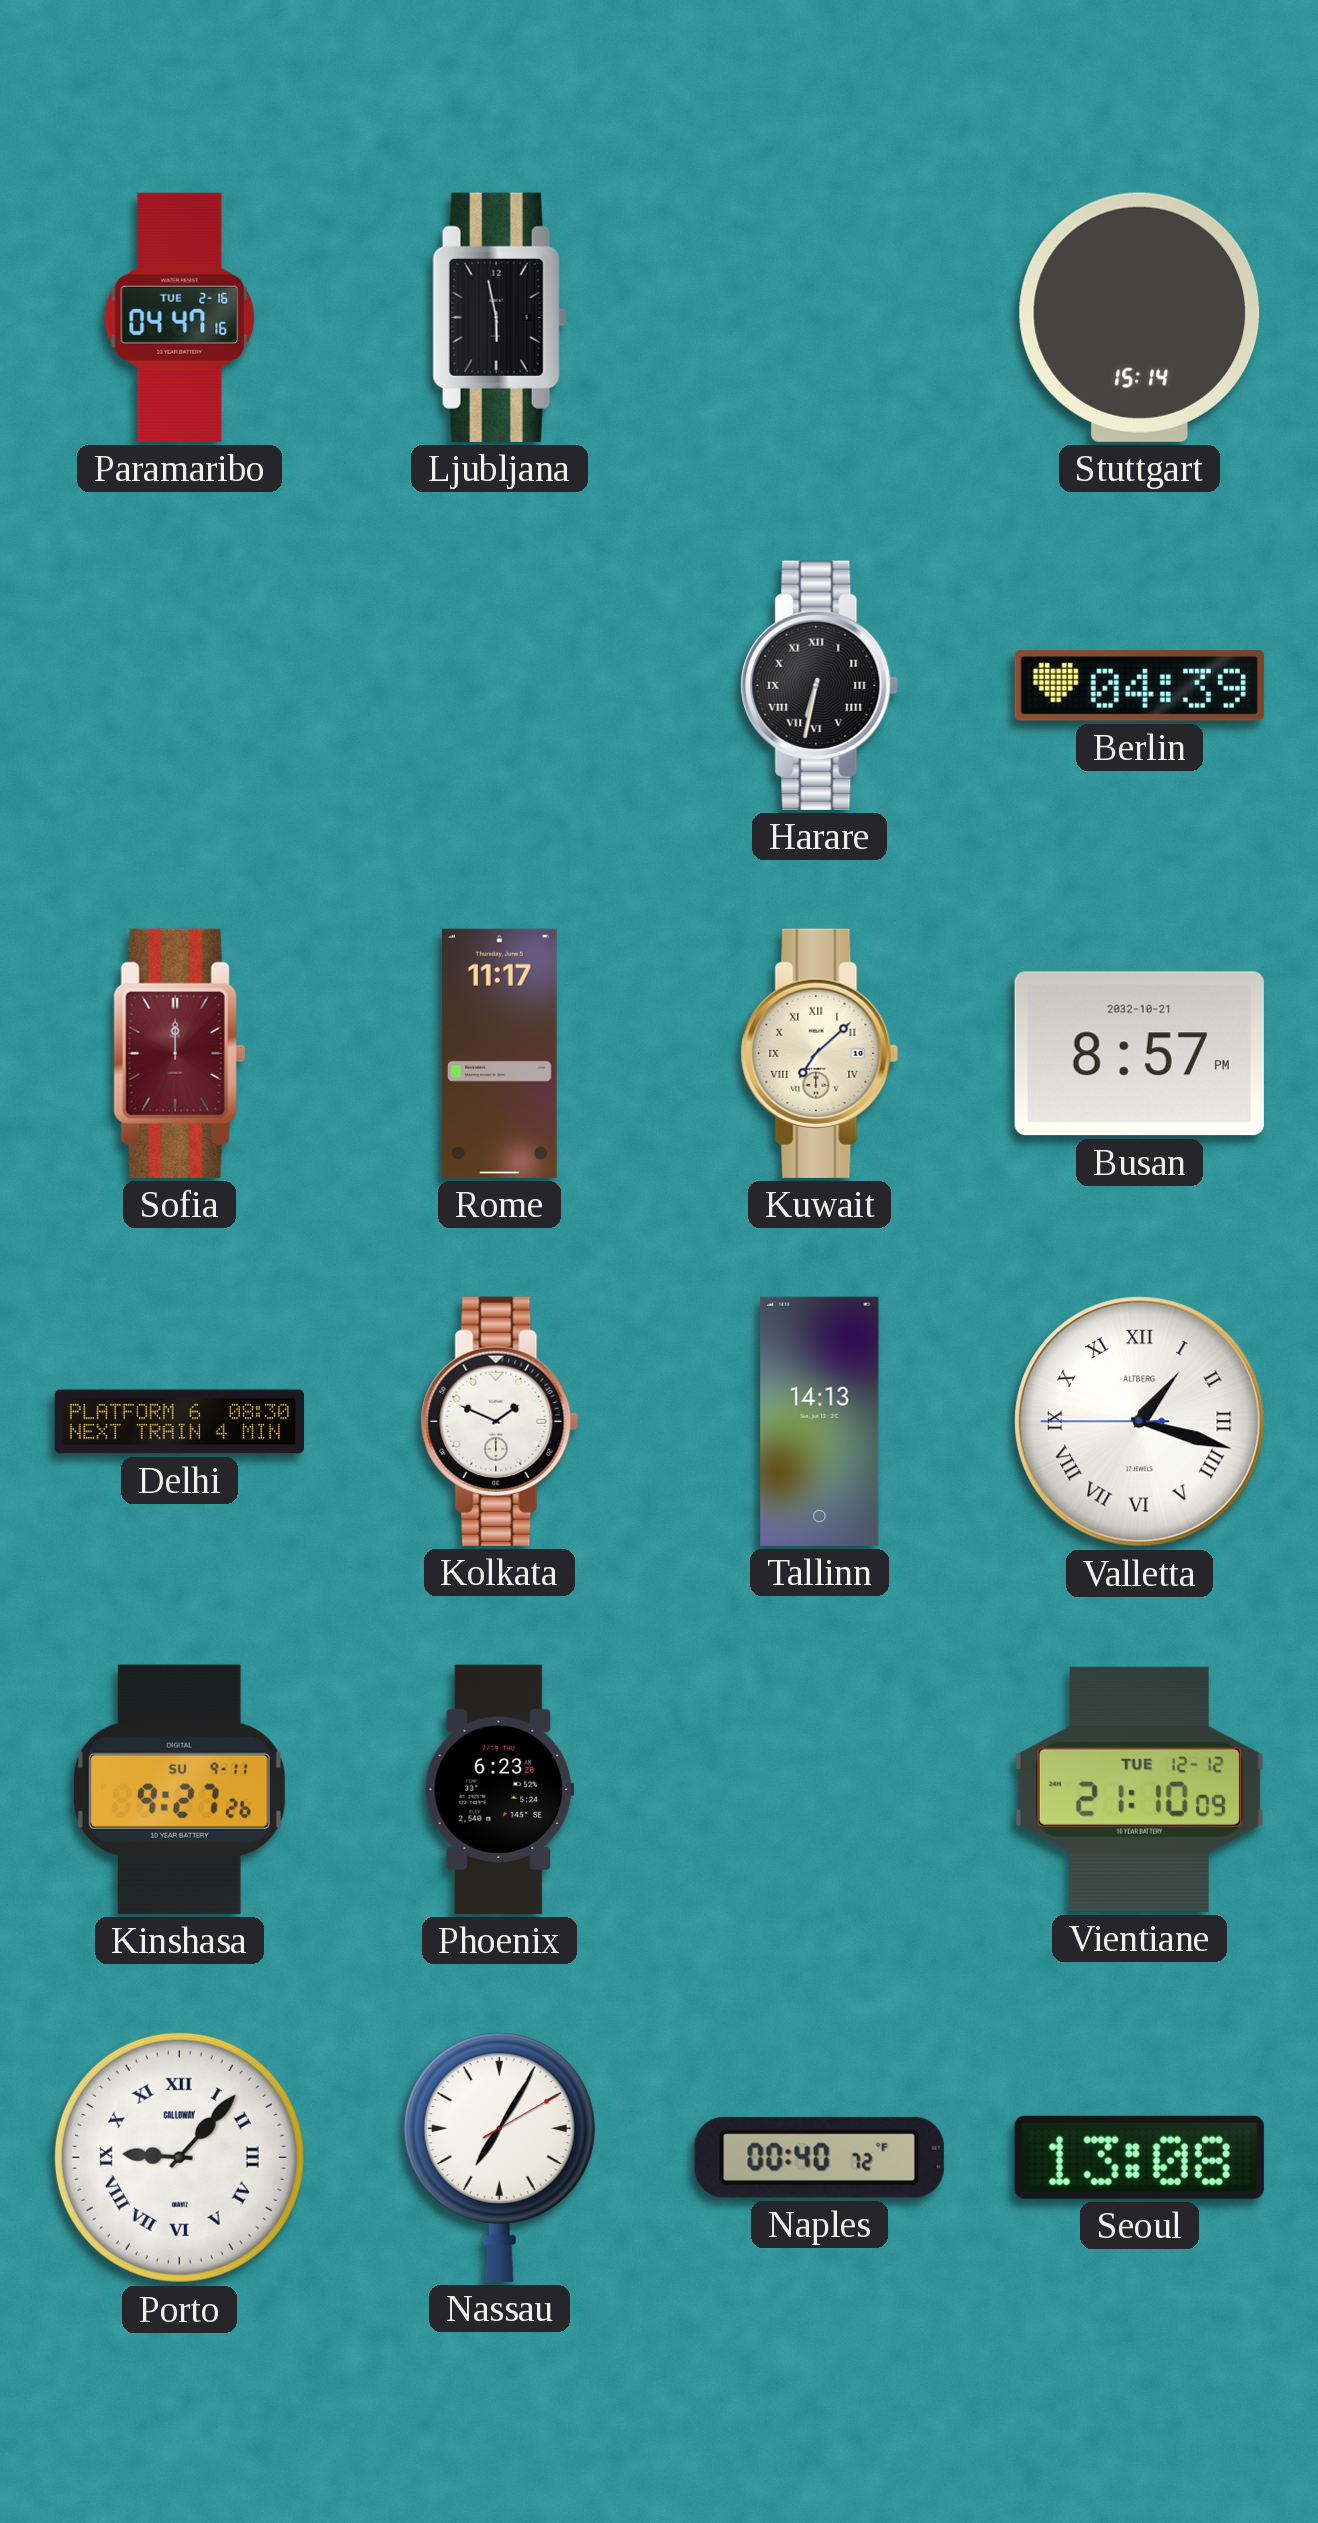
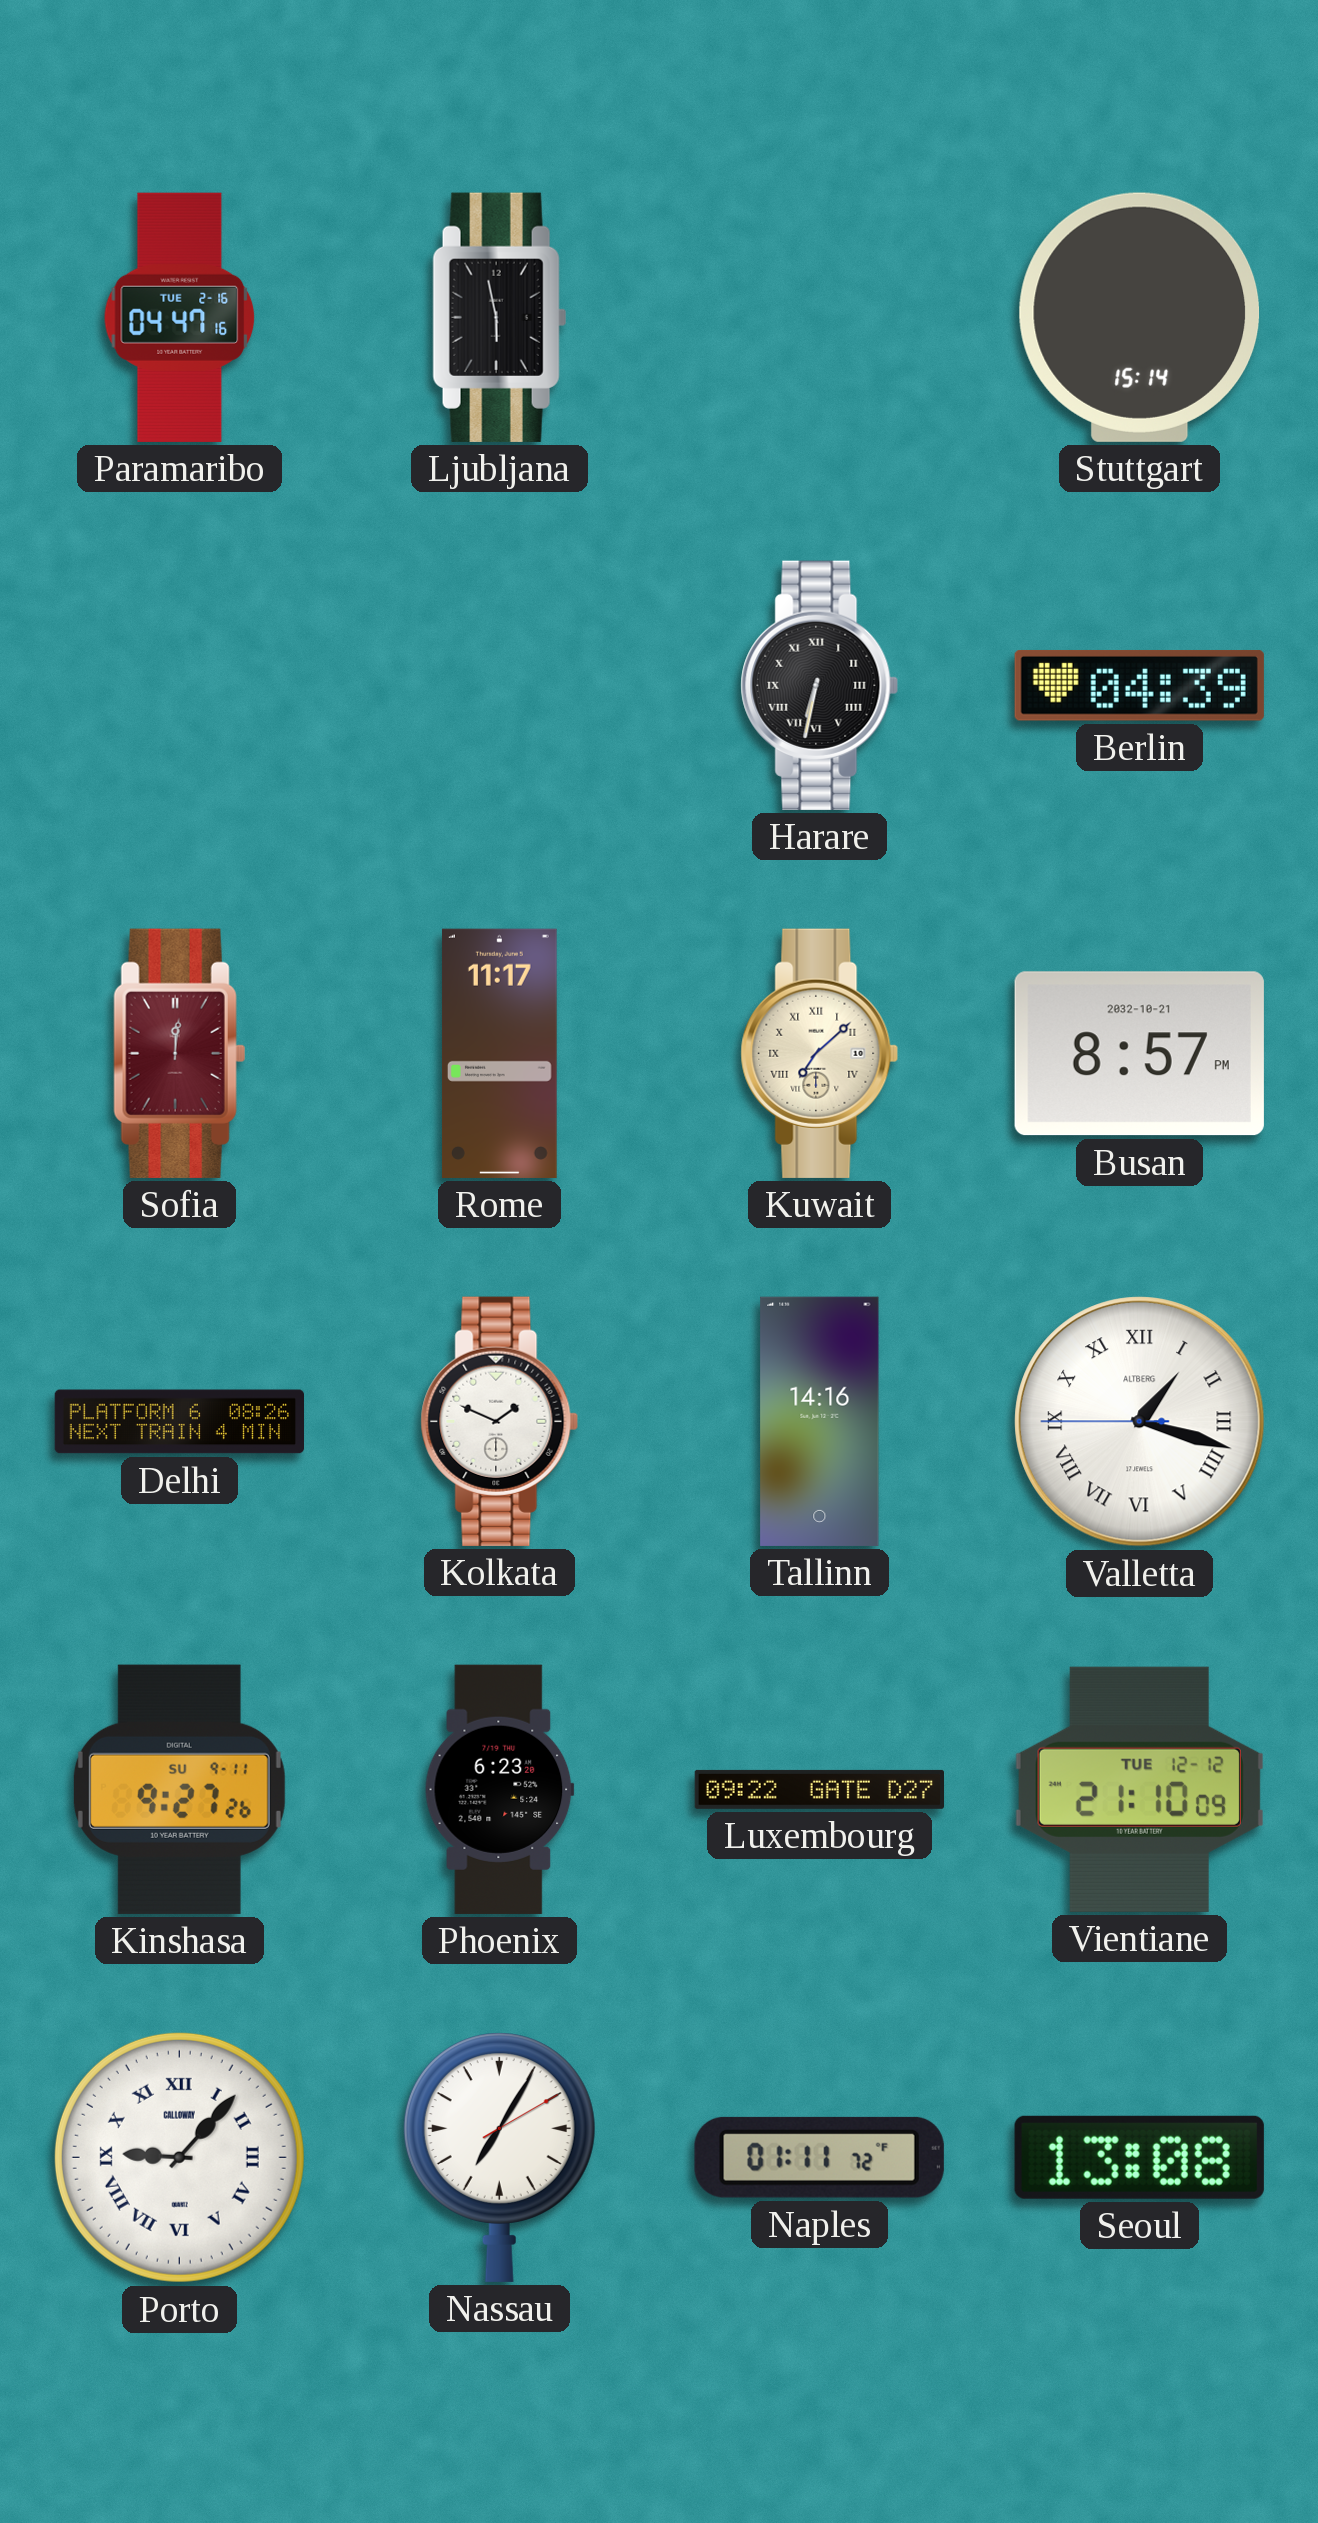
Sofia: 12:00 -> 12:01
Delhi: 08:30 -> 08:26
Tallinn: 14:13 -> 14:16
Luxembourg: none -> 09:22
Naples: 00:40 -> 01:11
